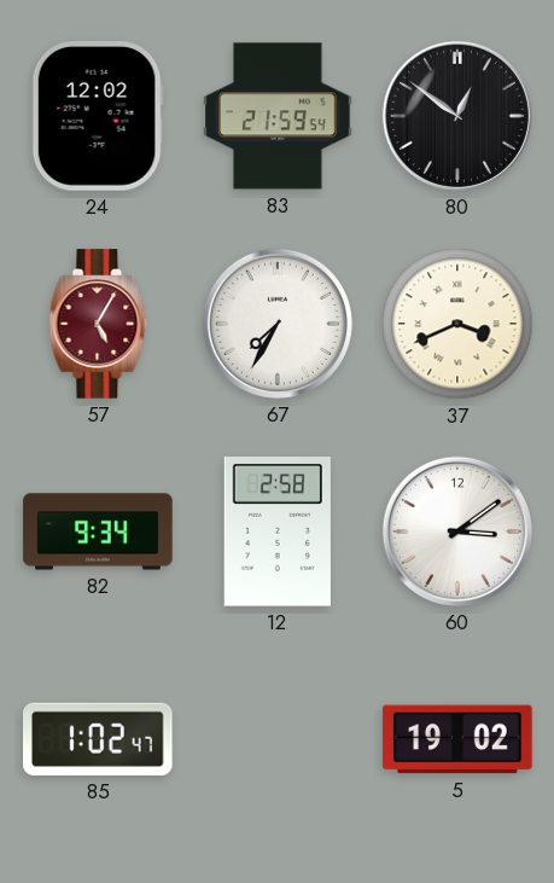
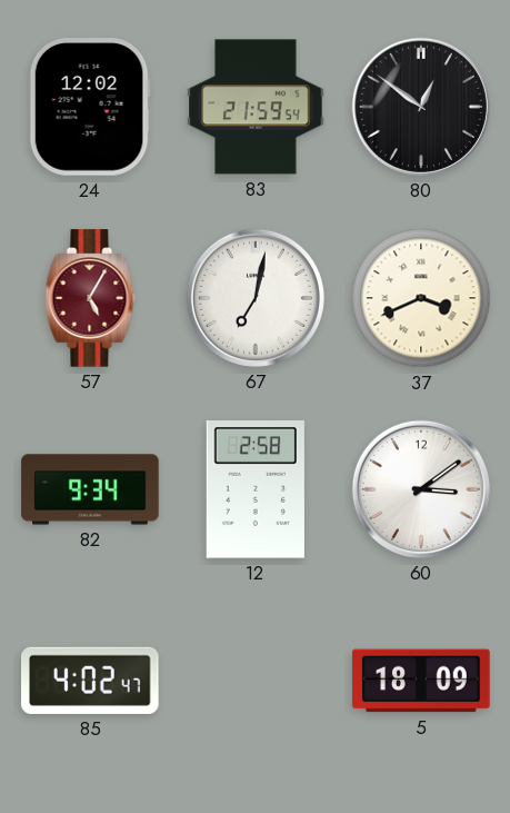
67: 7:35 -> 7:02
85: 1:02 -> 4:02
5: 19:02 -> 18:09
